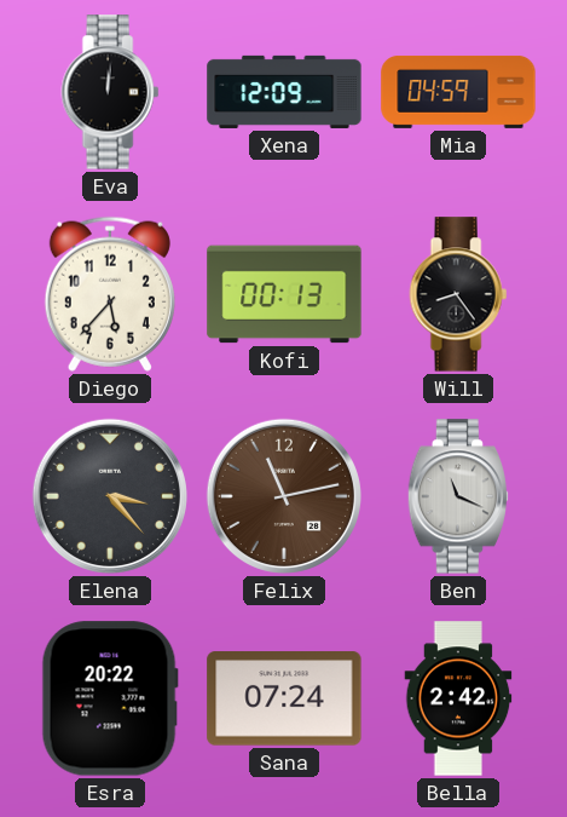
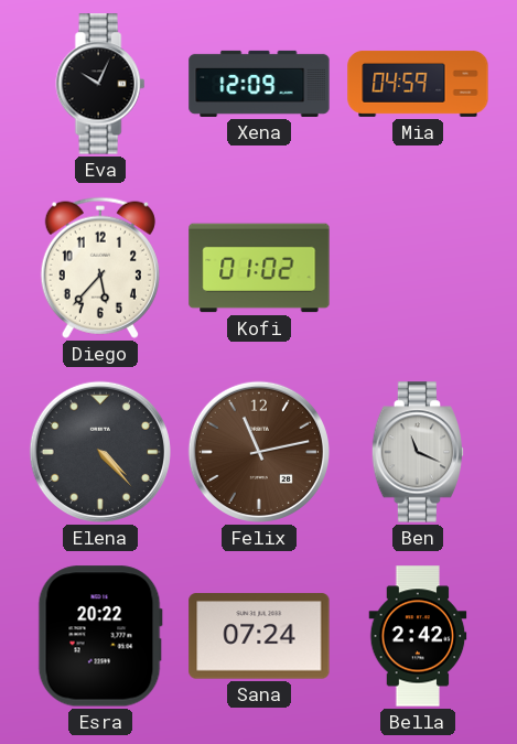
Eva: 12:01 -> 10:04
Kofi: 00:13 -> 01:02
Will: 8:24 -> none
Elena: 3:23 -> 4:23
